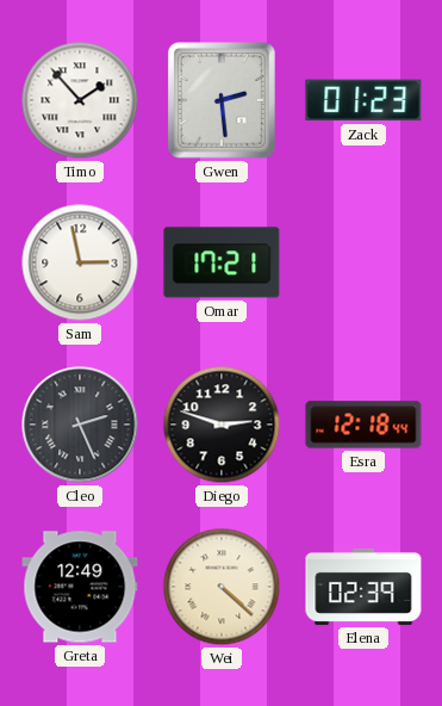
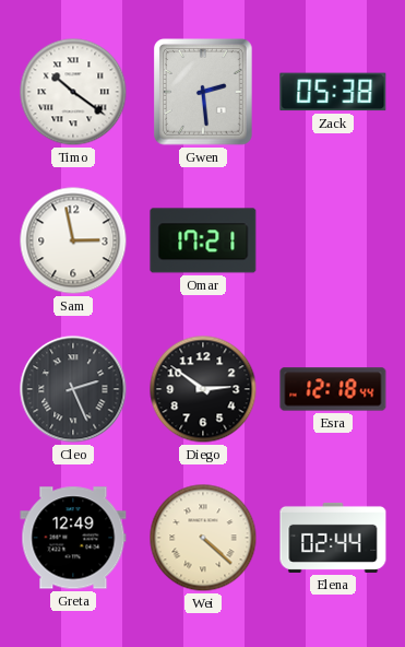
Timo: 1:53 -> 10:21
Zack: 01:23 -> 05:38
Diego: 2:48 -> 2:51
Elena: 02:39 -> 02:44
